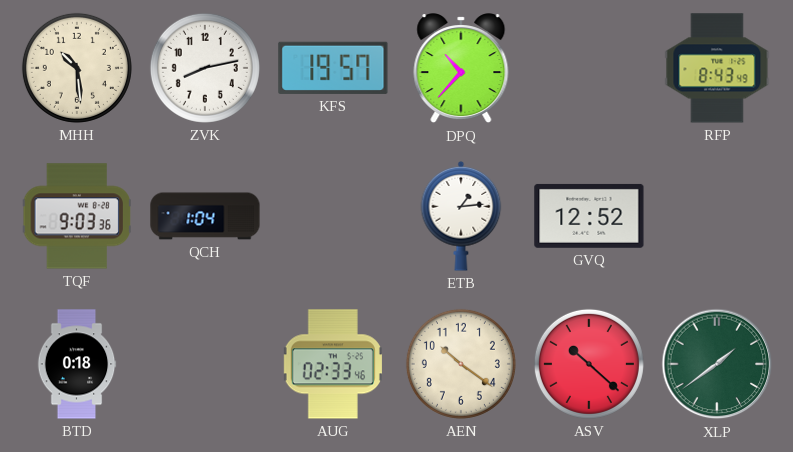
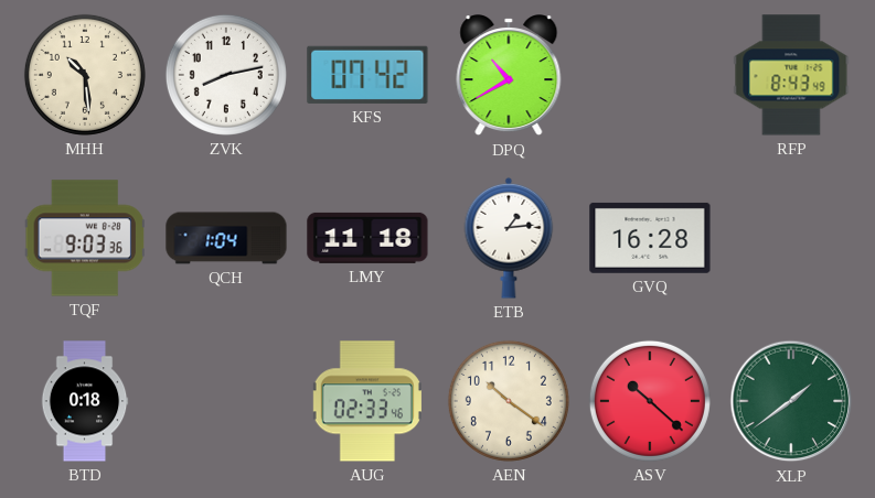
KFS: 19:57 -> 07:42
DPQ: 10:37 -> 10:40
LMY: none -> 11:18
GVQ: 12:52 -> 16:28
